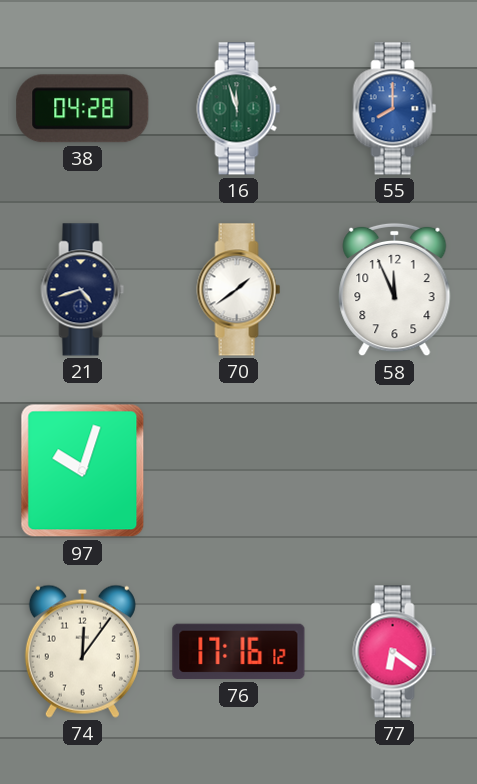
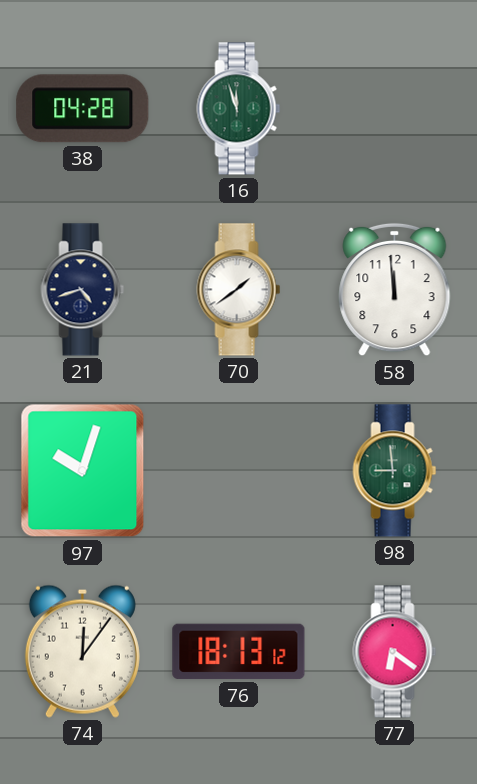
55: 8:00 -> none
58: 11:56 -> 11:59
98: none -> 8:59
76: 17:16 -> 18:13
